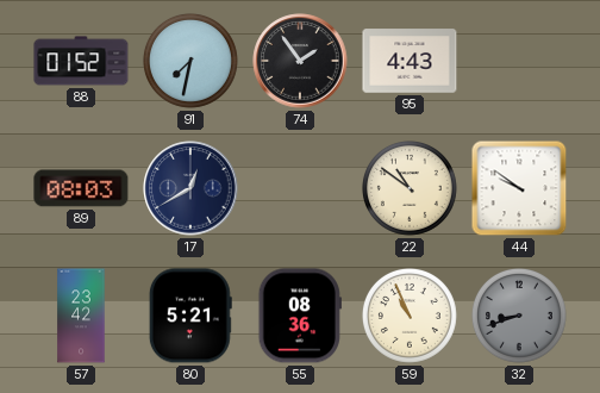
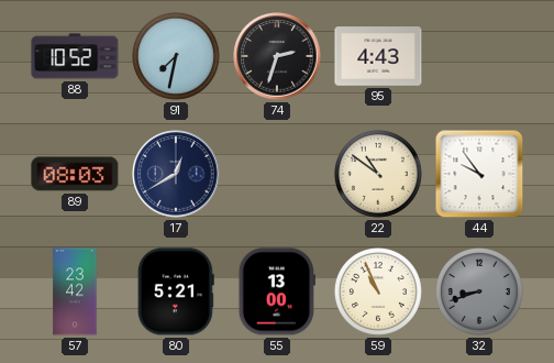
88: 01:52 -> 10:52
74: 1:54 -> 2:33
44: 9:51 -> 9:54
55: 08:36 -> 13:00
